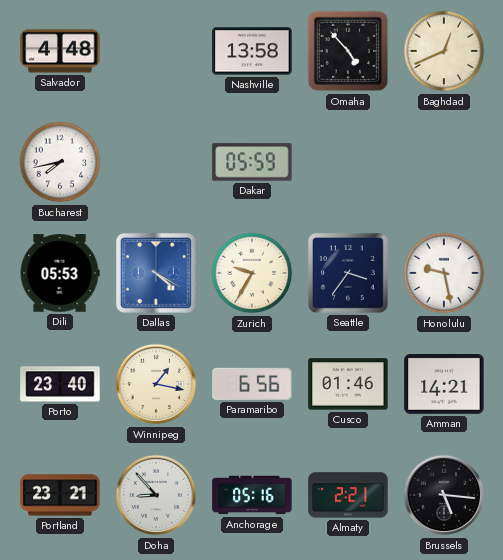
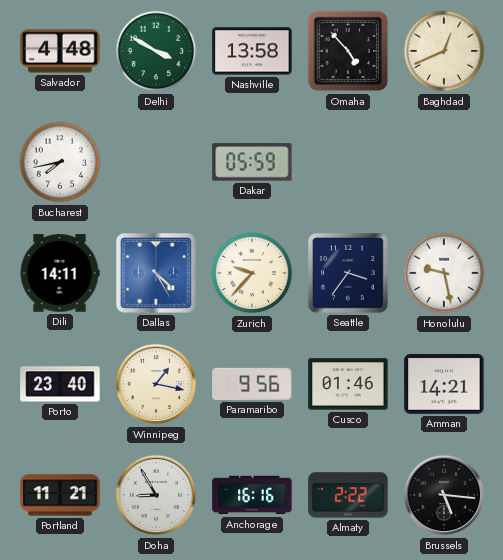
Delhi: none -> 3:50
Dili: 05:53 -> 14:11
Dallas: 4:20 -> 4:25
Zurich: 9:35 -> 9:37
Paramaribo: 6:56 -> 9:56
Portland: 23:21 -> 11:21
Doha: 8:53 -> 8:55
Anchorage: 05:16 -> 16:16
Almaty: 2:21 -> 2:22
